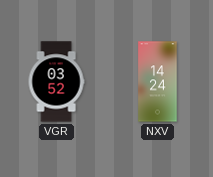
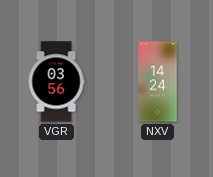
VGR: 03:52 -> 03:56
